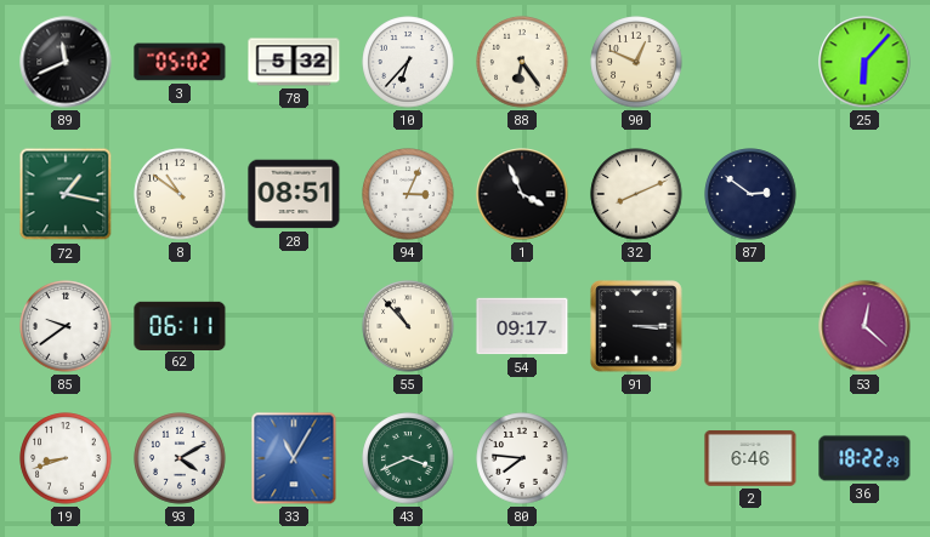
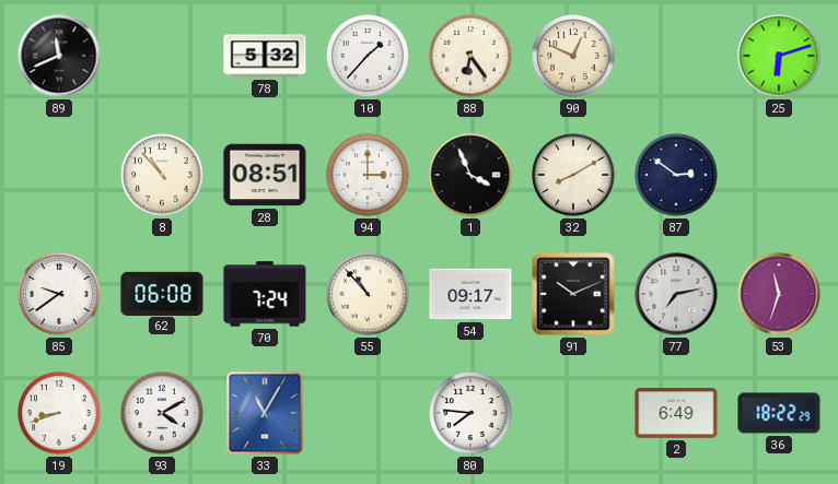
3: 05:02 -> none
10: 6:37 -> 1:37
25: 6:07 -> 6:12
72: 1:17 -> none
8: 10:51 -> 10:53
94: 3:04 -> 3:00
32: 8:11 -> 8:10
62: 06:11 -> 06:08
70: none -> 7:24
91: 3:15 -> 10:11
77: none -> 7:13
53: 12:22 -> 11:33
43: 3:41 -> none
2: 6:46 -> 6:49
